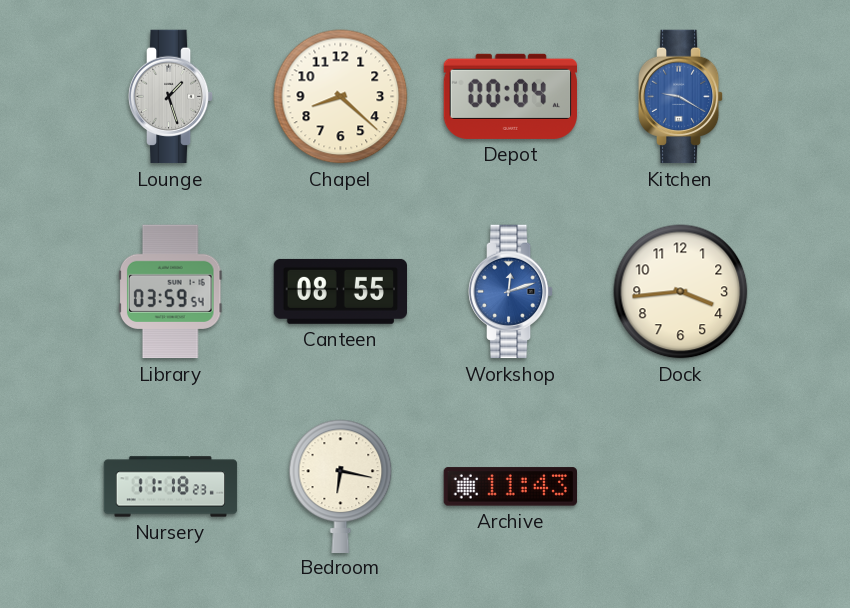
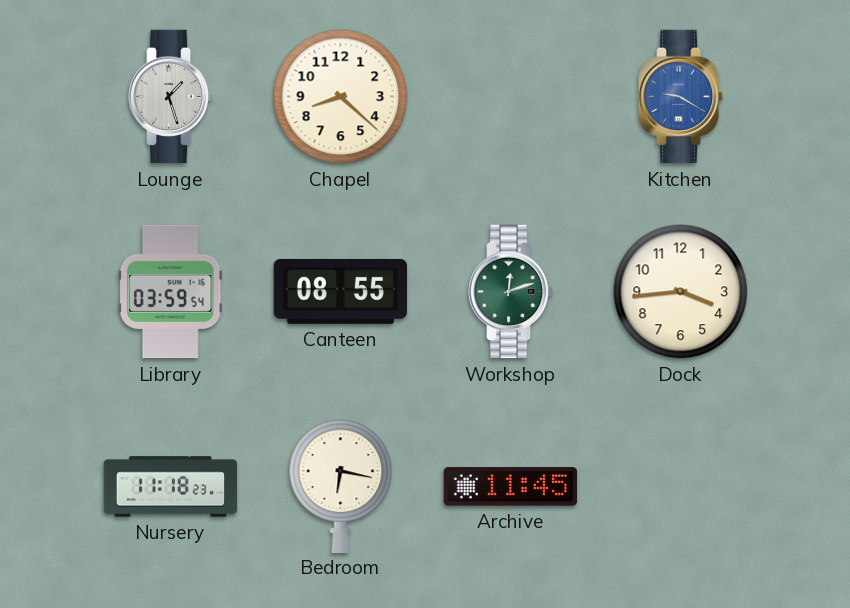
Depot: 00:04 -> none
Workshop dial: blue -> green
Archive: 11:43 -> 11:45
